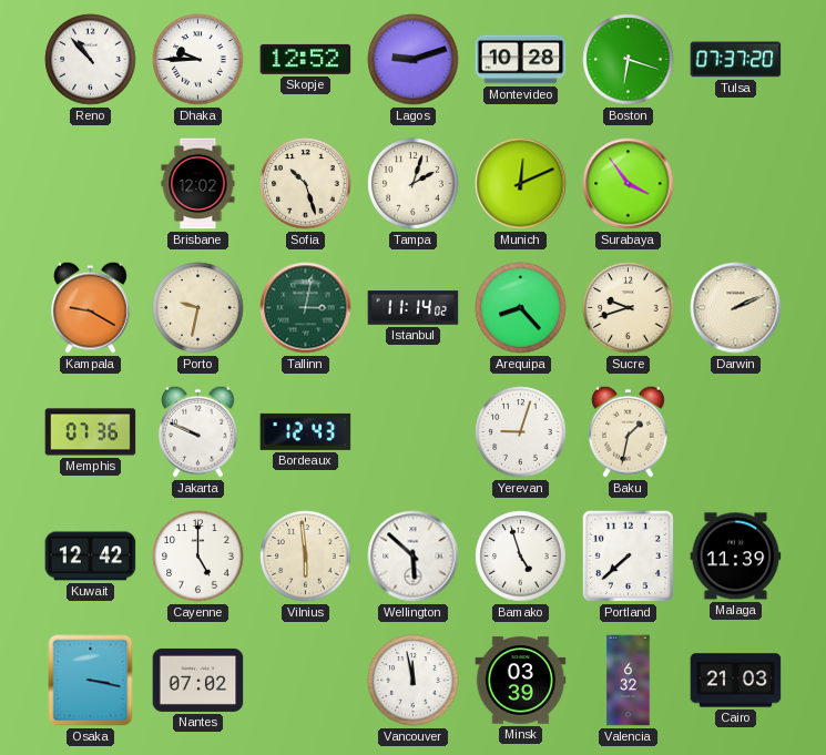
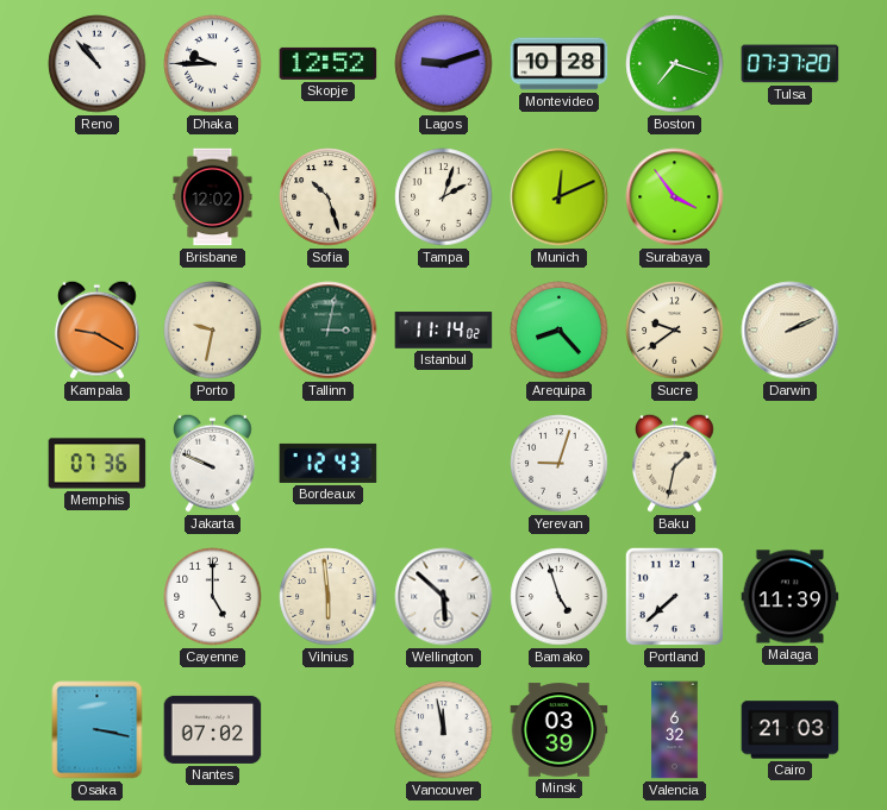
Boston: 6:18 -> 7:18
Sucre: 9:42 -> 9:39
Kuwait: 12:42 -> none
